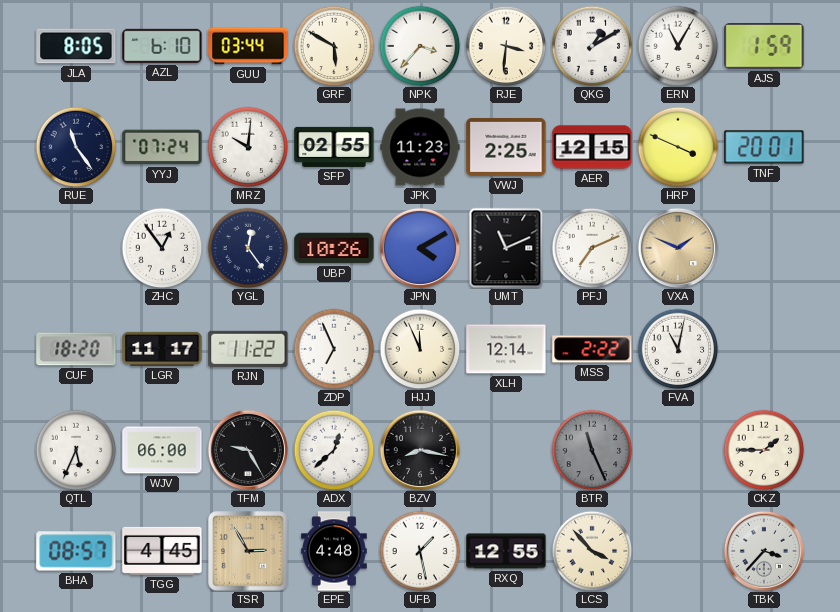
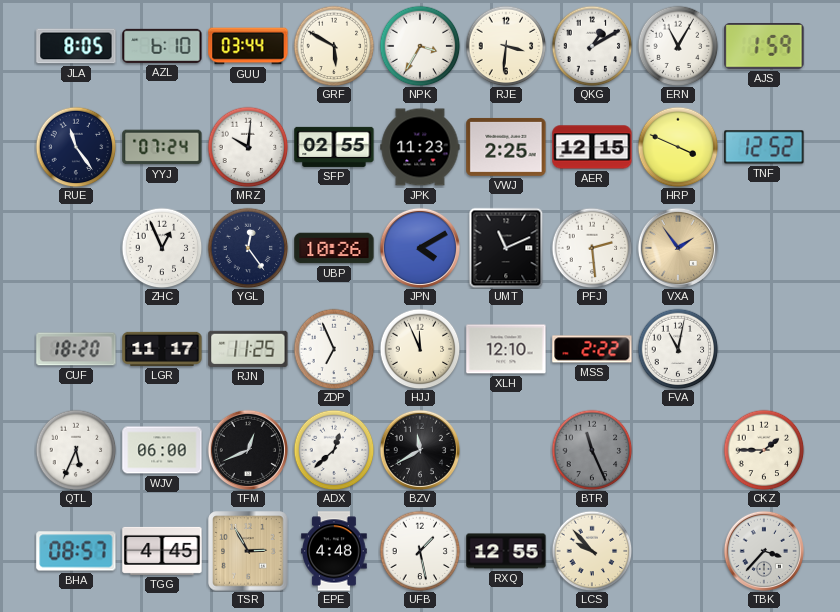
NPK: 3:37 -> 3:35
TNF: 20:01 -> 12:52
ZHC: 12:54 -> 12:56
PFJ: 7:11 -> 2:29
VXA: 1:49 -> 1:54
RJN: 11:22 -> 11:25
XLH: 12:14 -> 12:10
TFM: 9:25 -> 12:41
BZV: 8:17 -> 11:40
LCS: 3:53 -> 9:53
